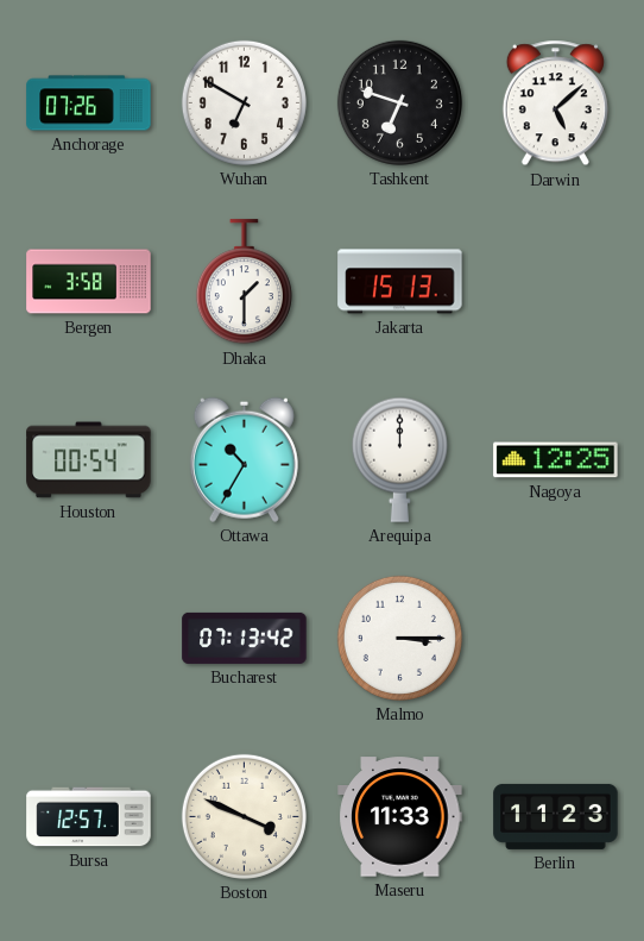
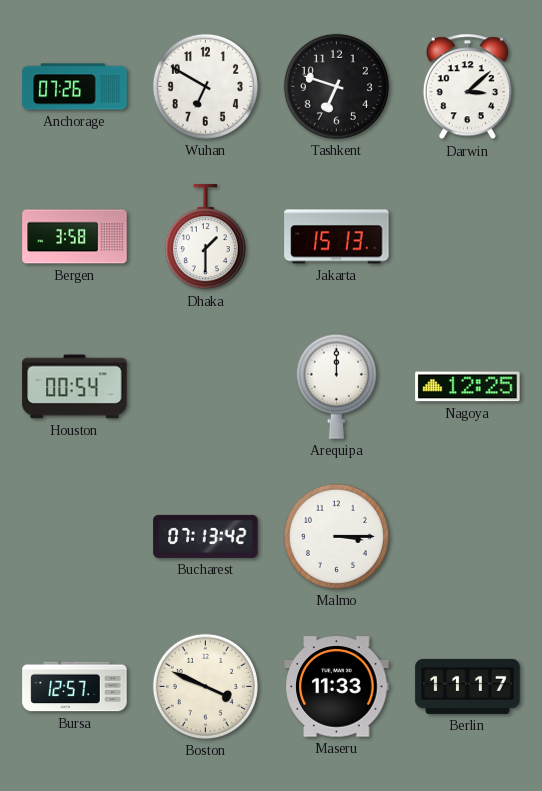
Darwin: 5:08 -> 3:08
Ottawa: 10:35 -> none
Berlin: 11:23 -> 11:17
